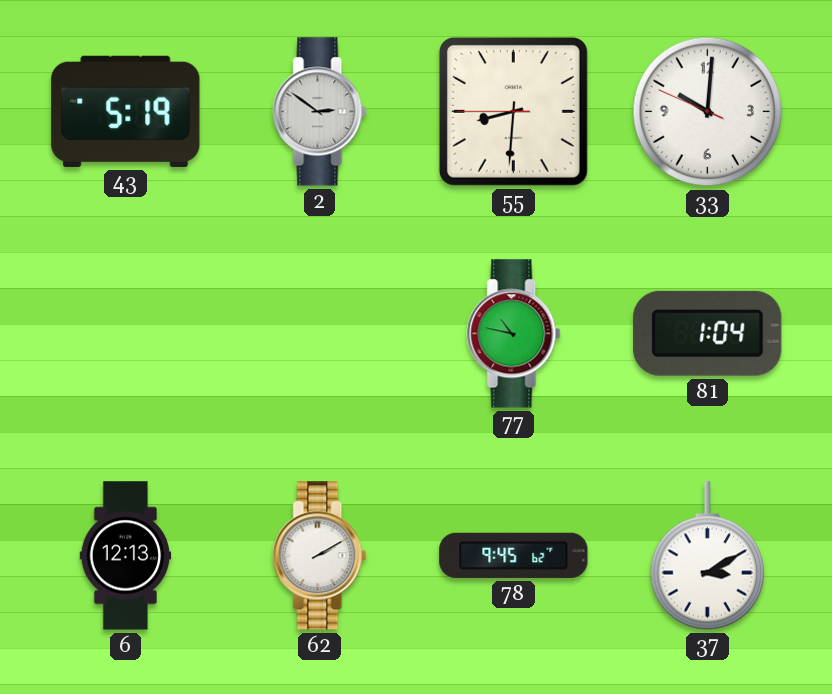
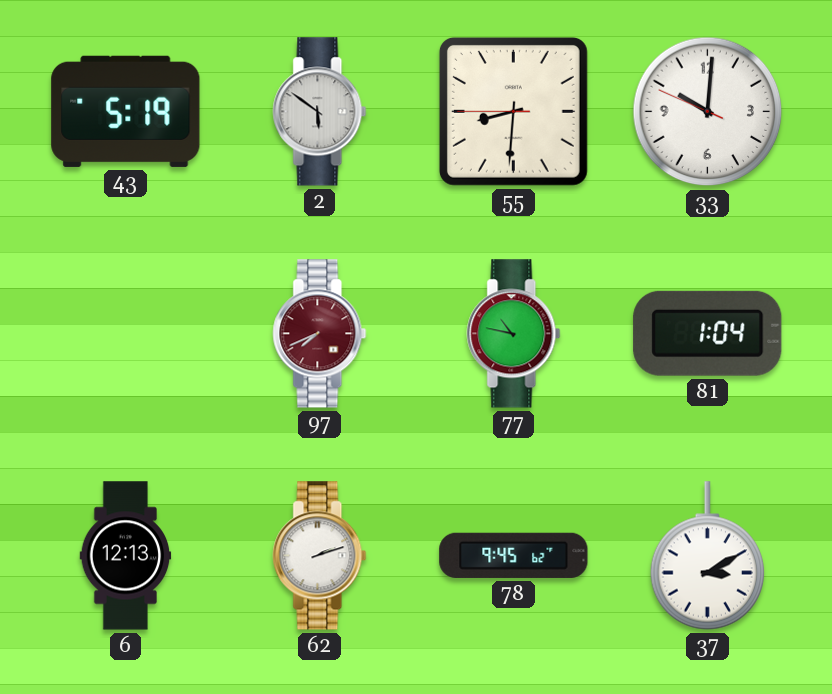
2: 2:51 -> 5:51
97: none -> 7:41
62: 2:10 -> 2:12
